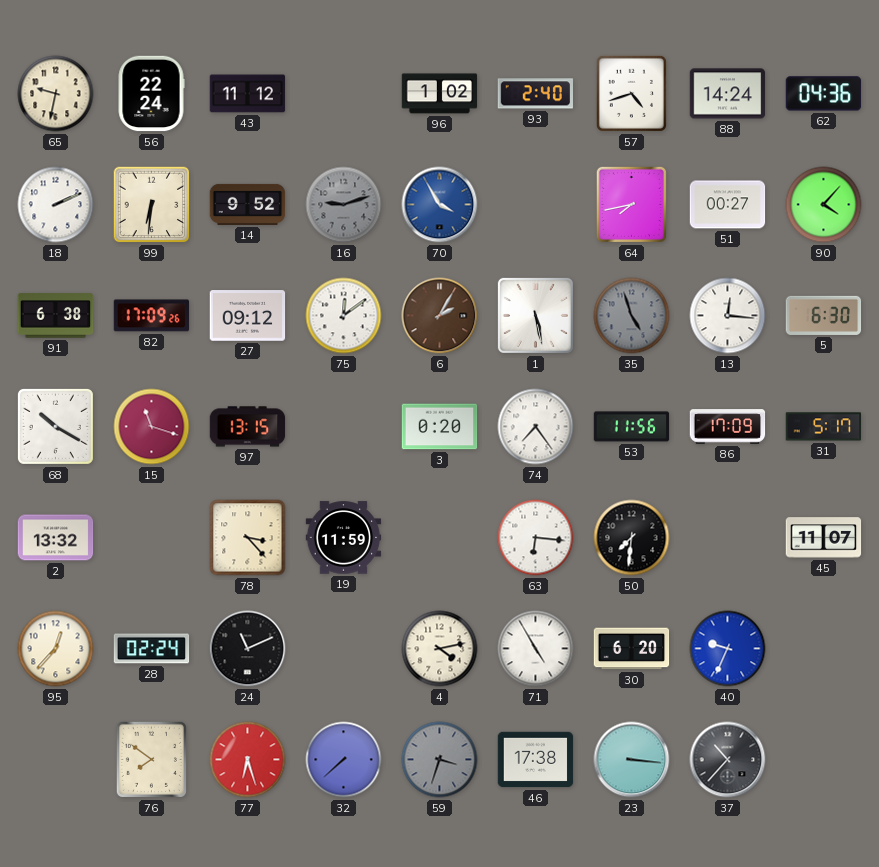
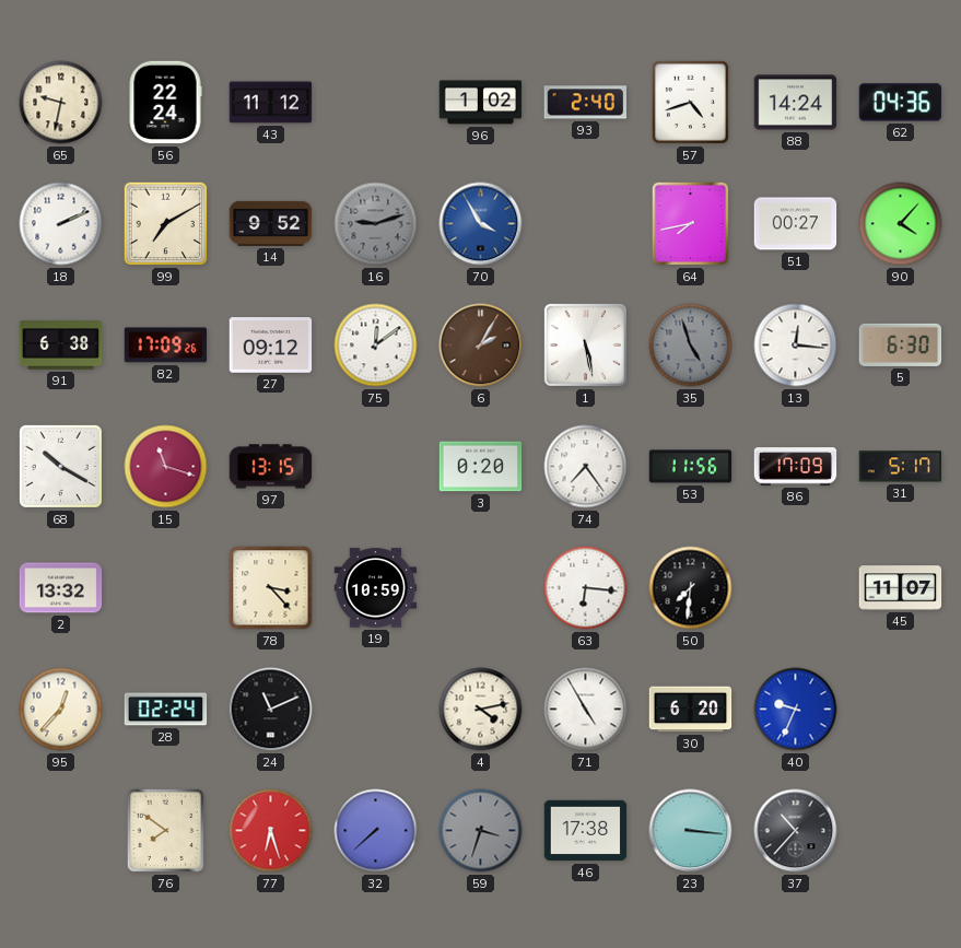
99: 6:31 -> 7:10
19: 11:59 -> 10:59
